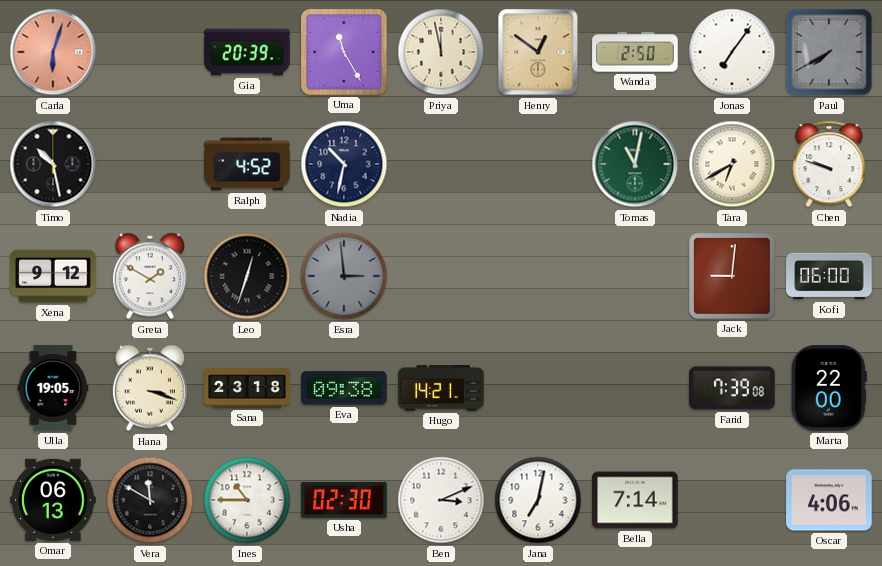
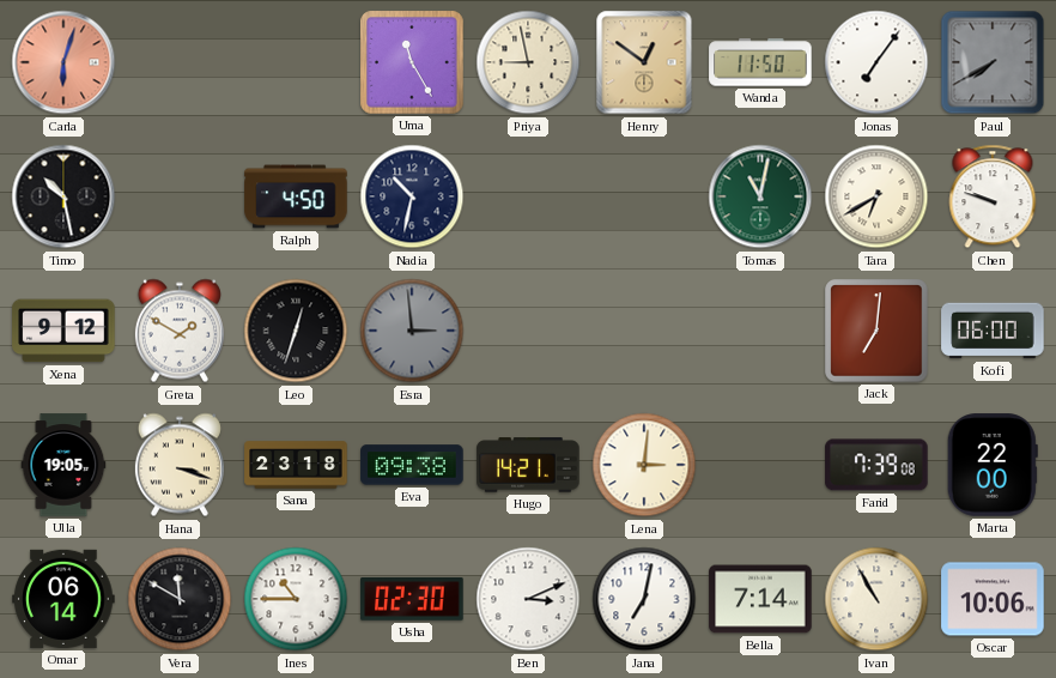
Gia: 20:39 -> none
Priya: 11:58 -> 8:58
Wanda: 2:50 -> 11:50
Ralph: 4:52 -> 4:50
Jack: 9:01 -> 7:01
Lena: none -> 3:01
Omar: 06:13 -> 06:14
Ivan: none -> 10:55
Oscar: 4:06 -> 10:06
